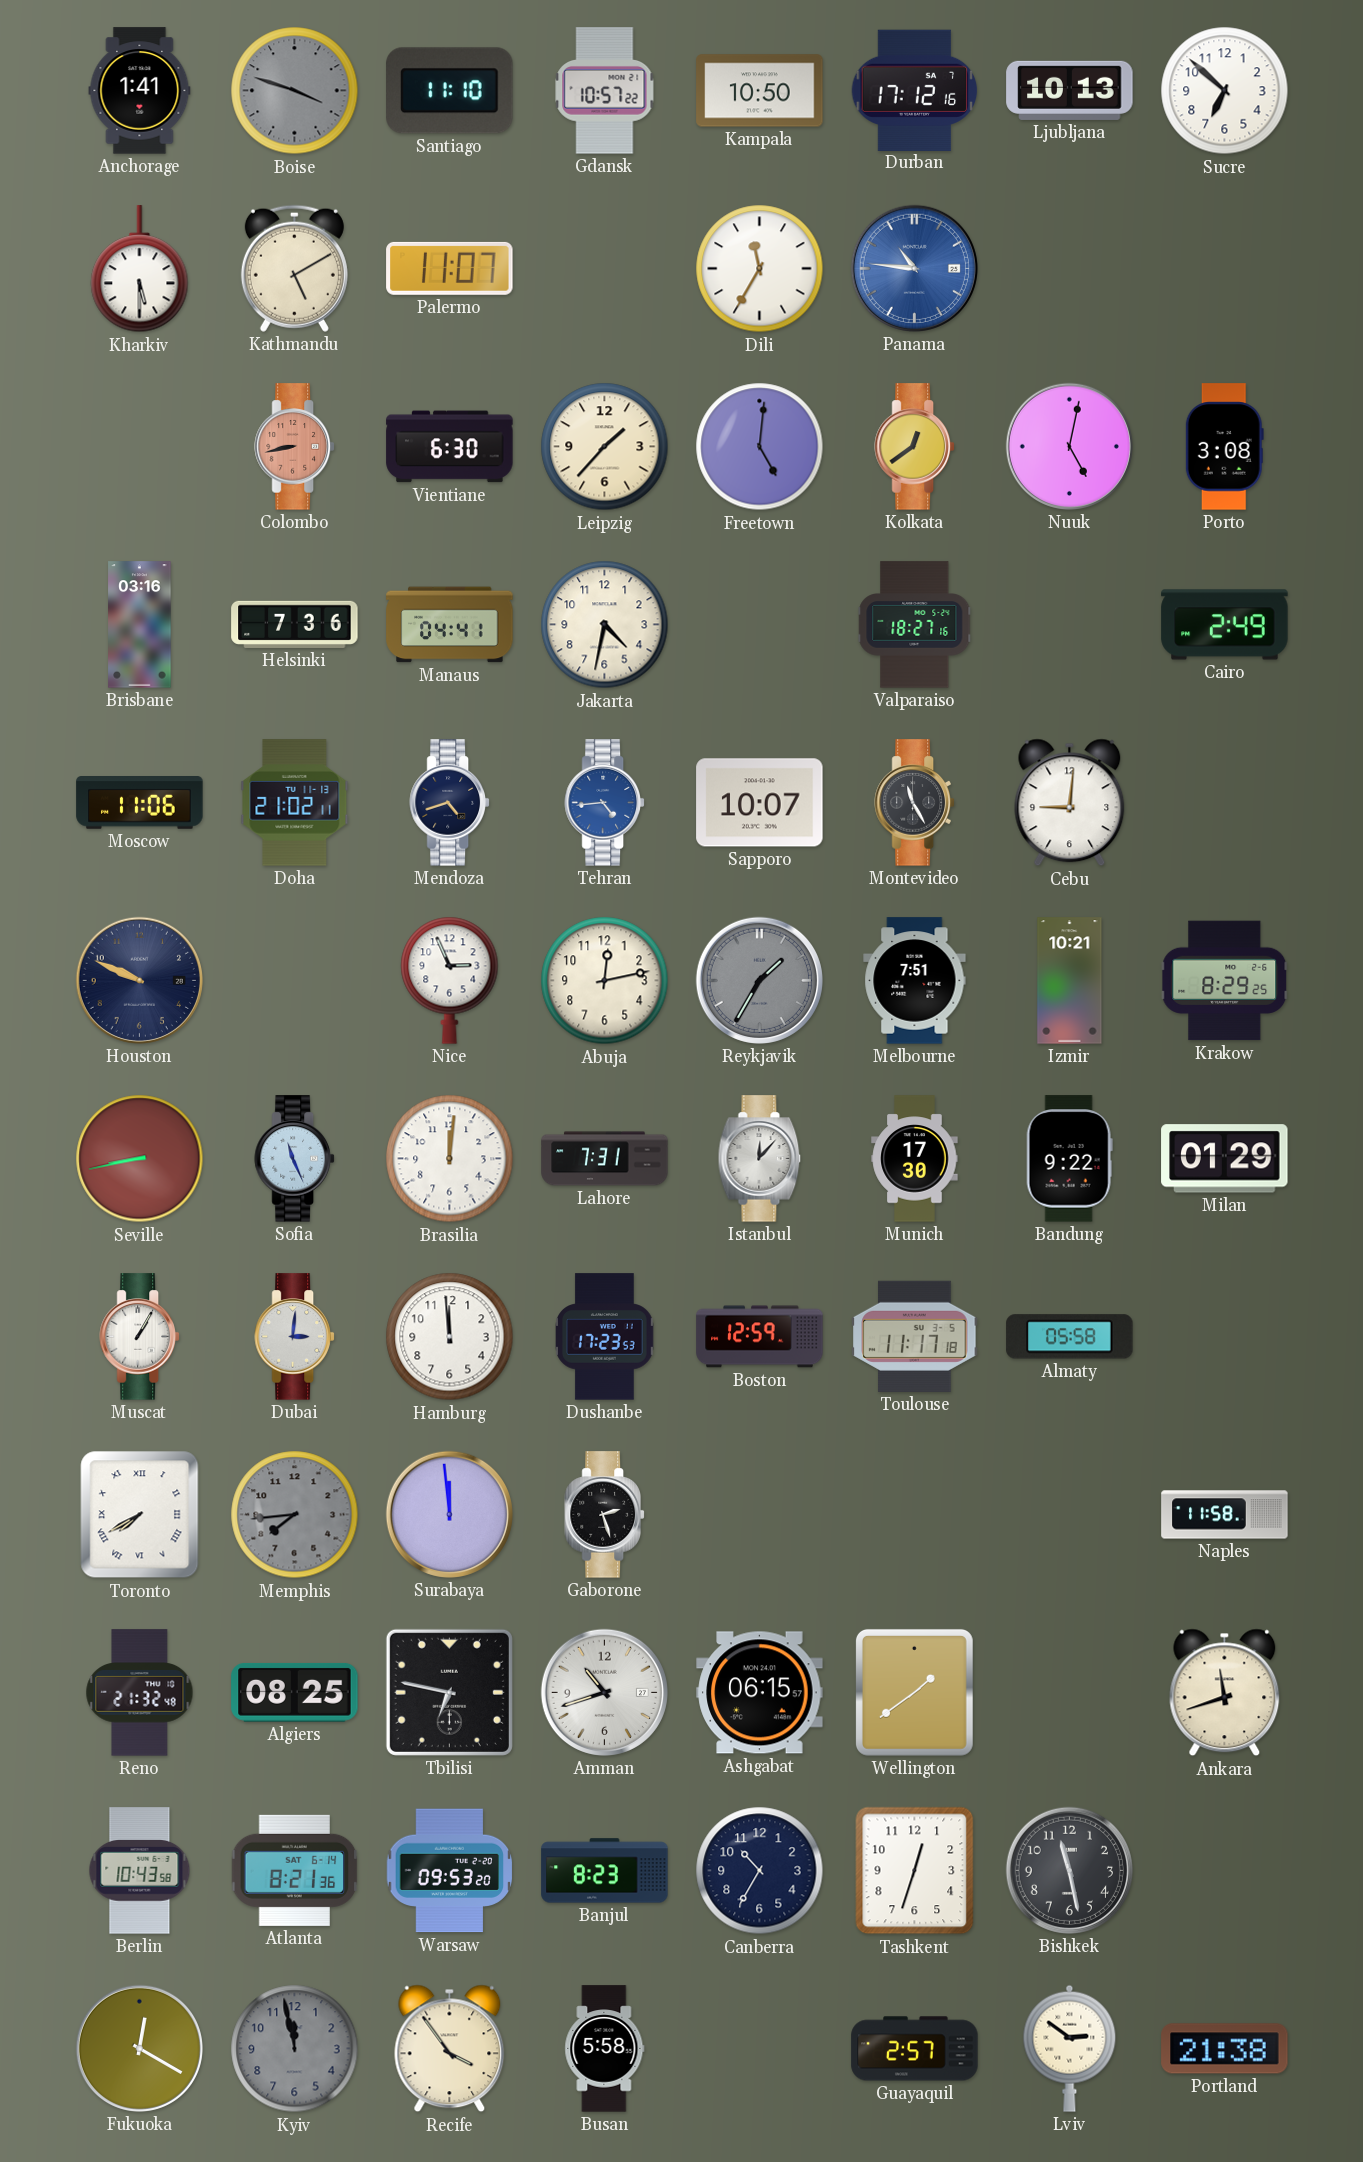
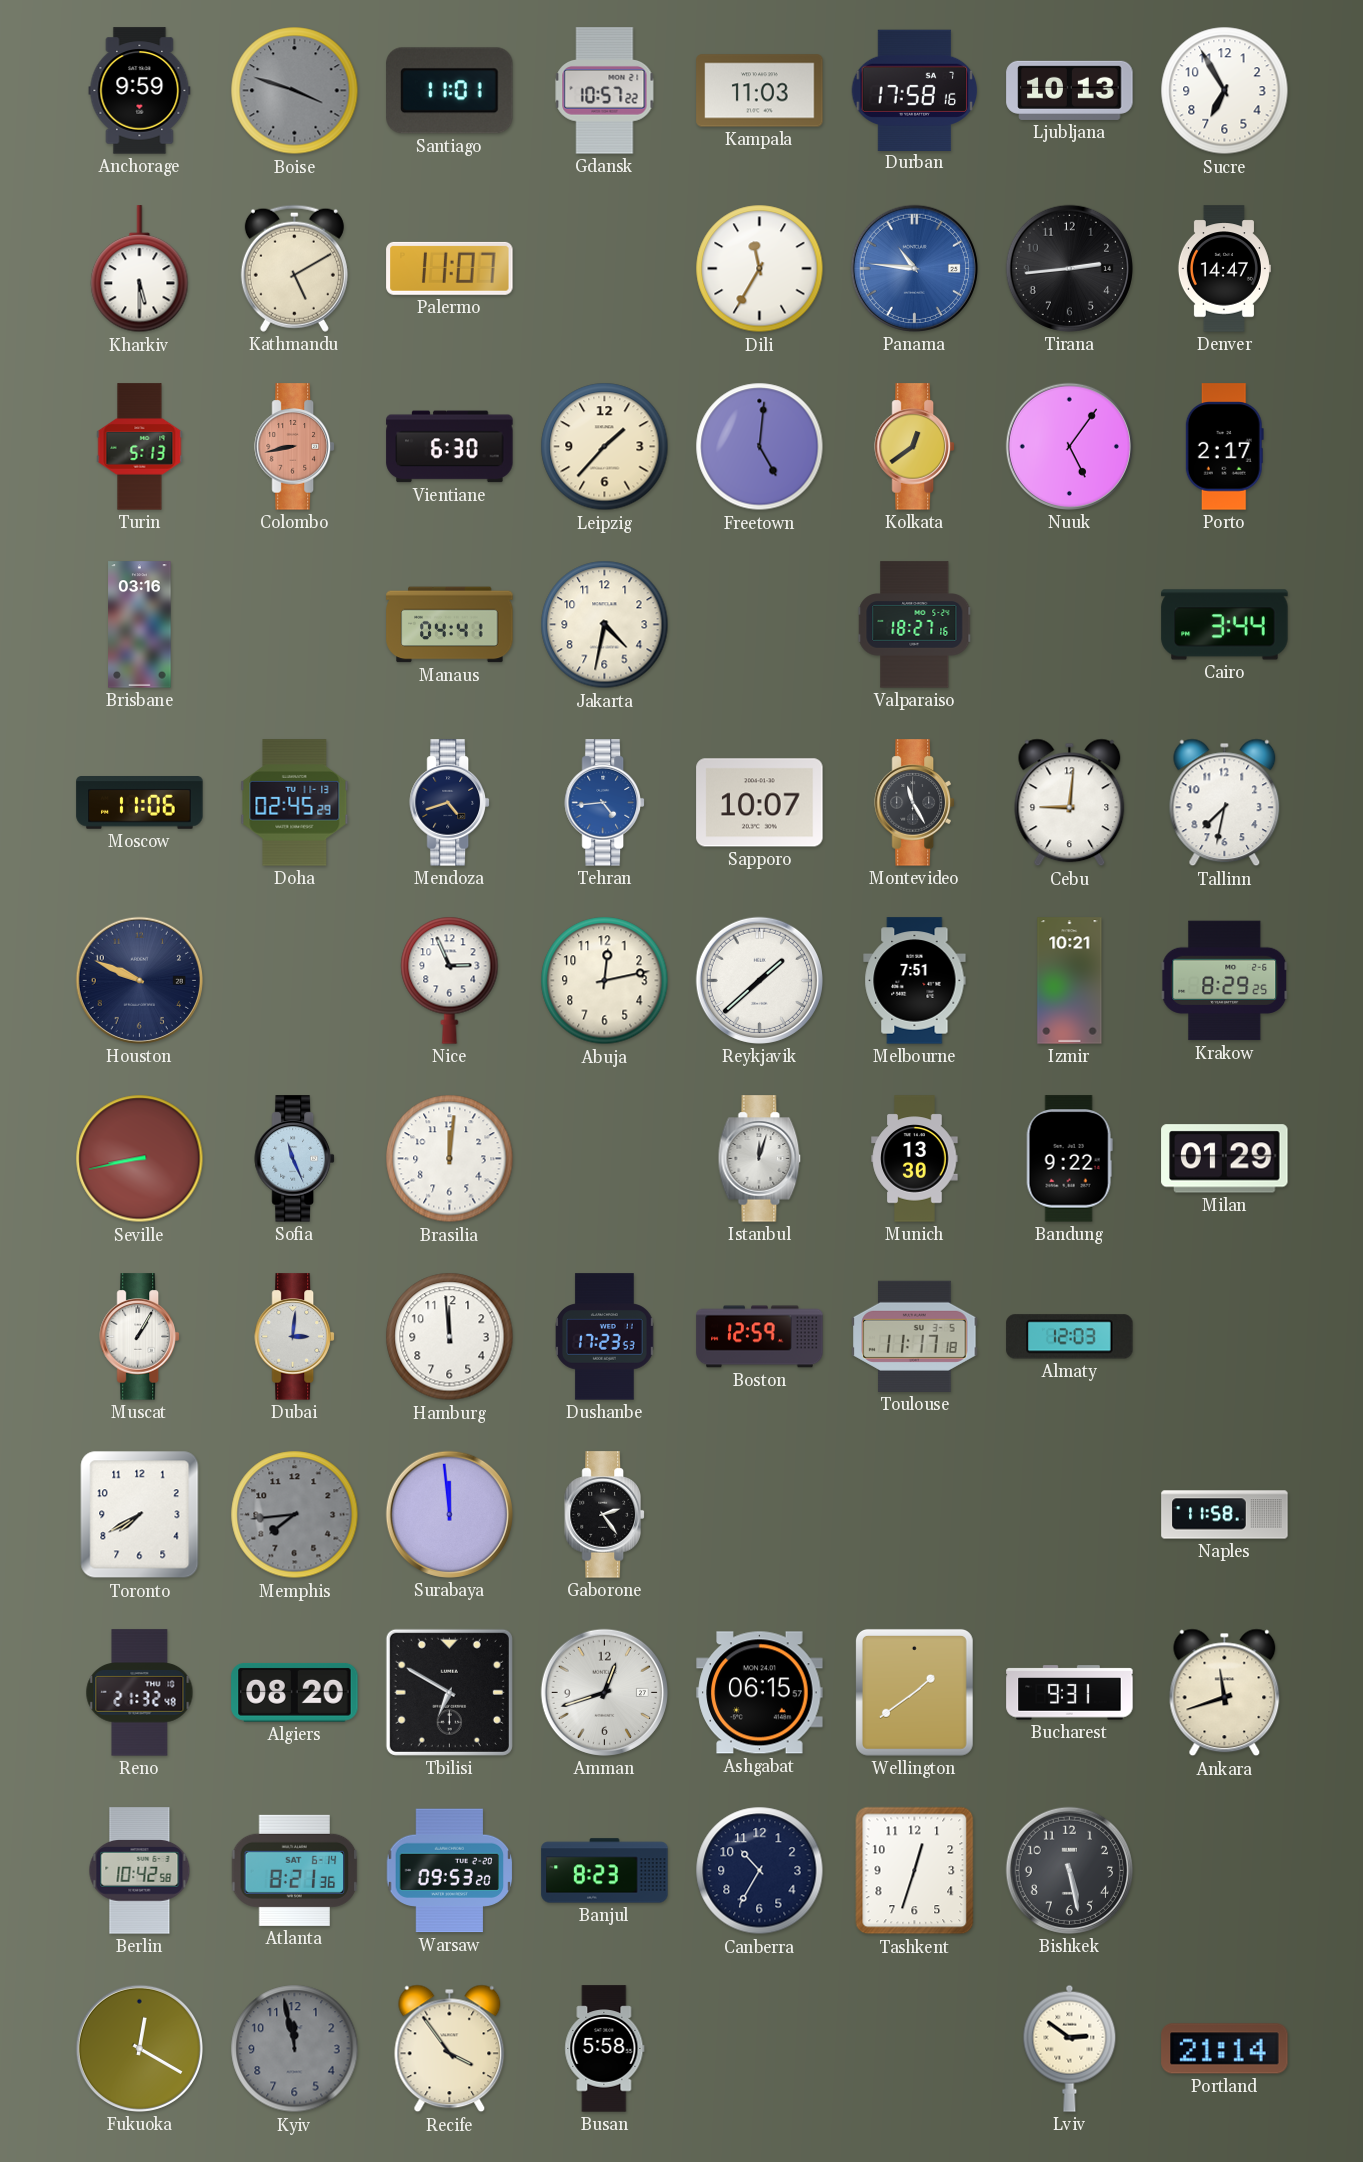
Anchorage: 1:41 -> 9:59
Santiago: 11:10 -> 11:01
Kampala: 10:50 -> 11:03
Durban: 17:12 -> 17:58
Sucre: 6:52 -> 6:55
Tirana: none -> 2:44
Denver: none -> 14:47
Turin: none -> 5:13
Nuuk: 5:02 -> 5:06
Porto: 3:08 -> 2:17
Helsinki: 7:36 -> none
Cairo: 2:49 -> 3:44
Doha: 21:02 -> 02:45
Tallinn: none -> 7:32
Reykjavik: 1:35 -> 1:38
Reykjavik dial: grey -> white
Lahore: 7:31 -> none
Istanbul: 12:07 -> 12:03
Munich: 17:30 -> 13:30
Almaty: 05:58 -> 12:03
Toronto numerals: Roman -> Arabic
Gaborone: 2:27 -> 2:24
Algiers: 08:25 -> 08:20
Tbilisi: 6:47 -> 6:50
Amman: 10:42 -> 12:42
Bucharest: none -> 9:31
Berlin: 10:43 -> 10:42
Bishkek: 11:28 -> 5:28
Guayaquil: 2:57 -> none
Portland: 21:38 -> 21:14
